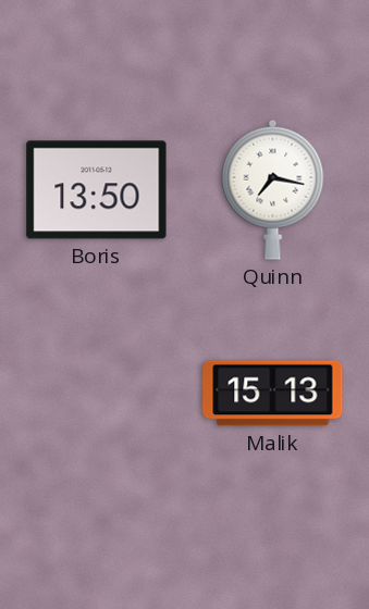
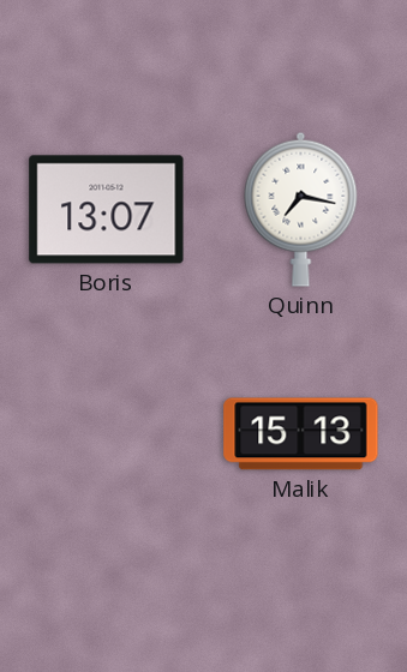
Boris: 13:50 -> 13:07
